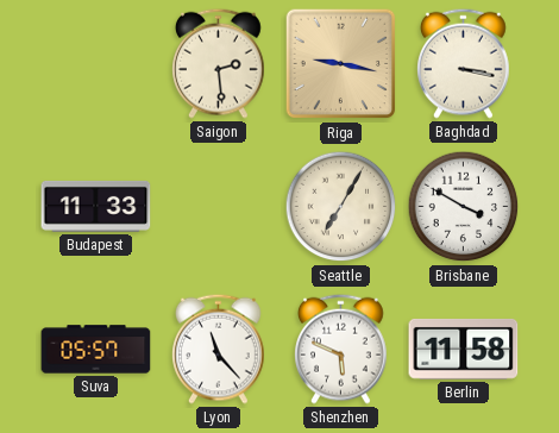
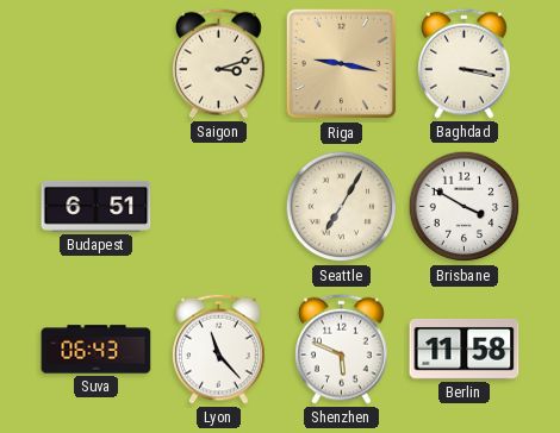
Saigon: 2:29 -> 3:12
Budapest: 11:33 -> 6:51
Suva: 05:57 -> 06:43
